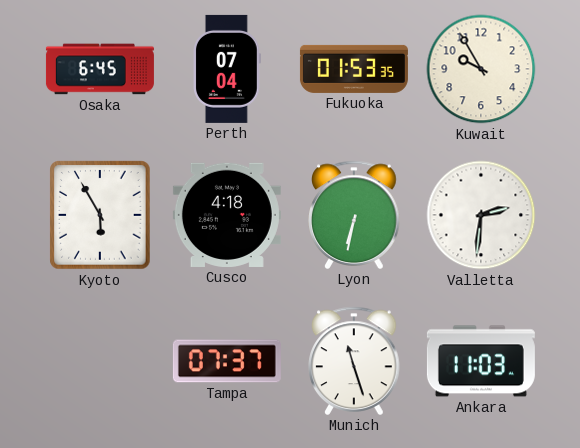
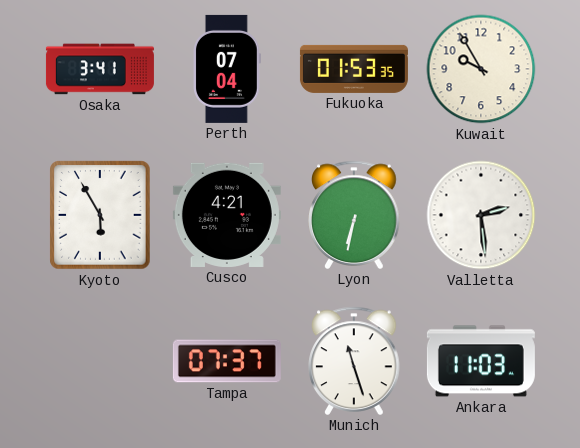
Osaka: 6:45 -> 3:41
Cusco: 4:18 -> 4:21
Valletta: 2:31 -> 2:29
